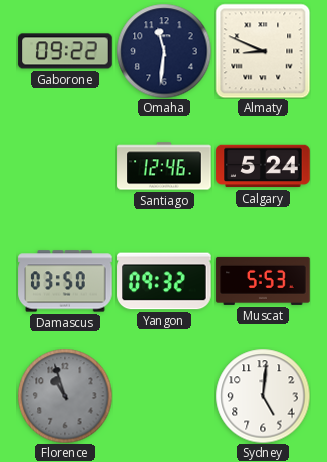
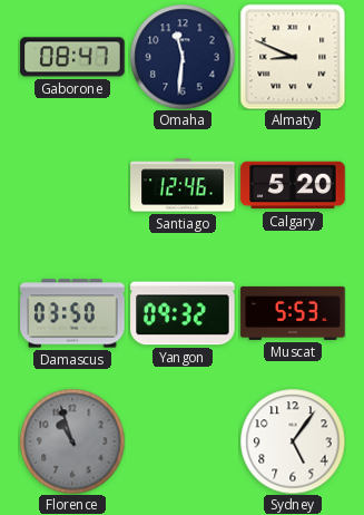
Gaborone: 09:22 -> 08:47
Calgary: 5:24 -> 5:20
Sydney: 5:01 -> 5:06
